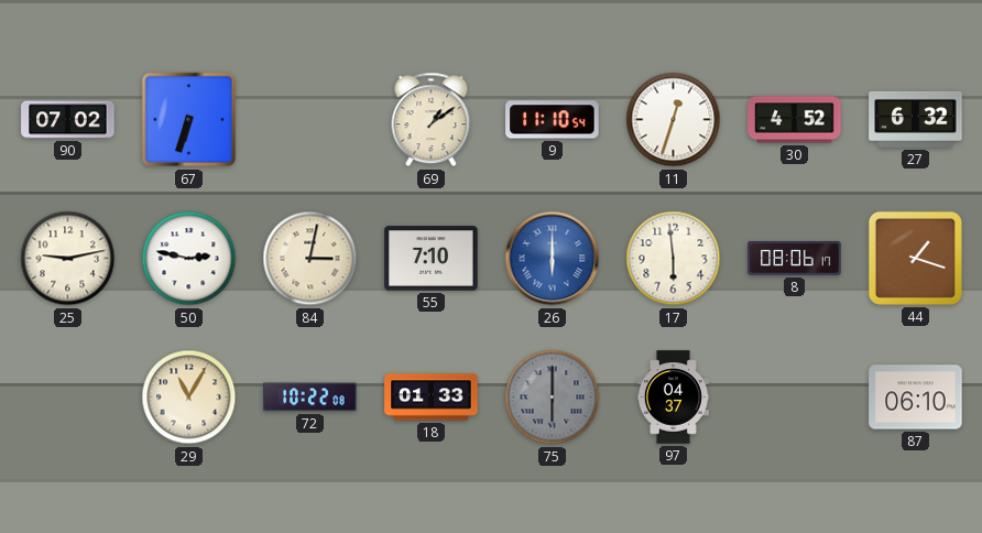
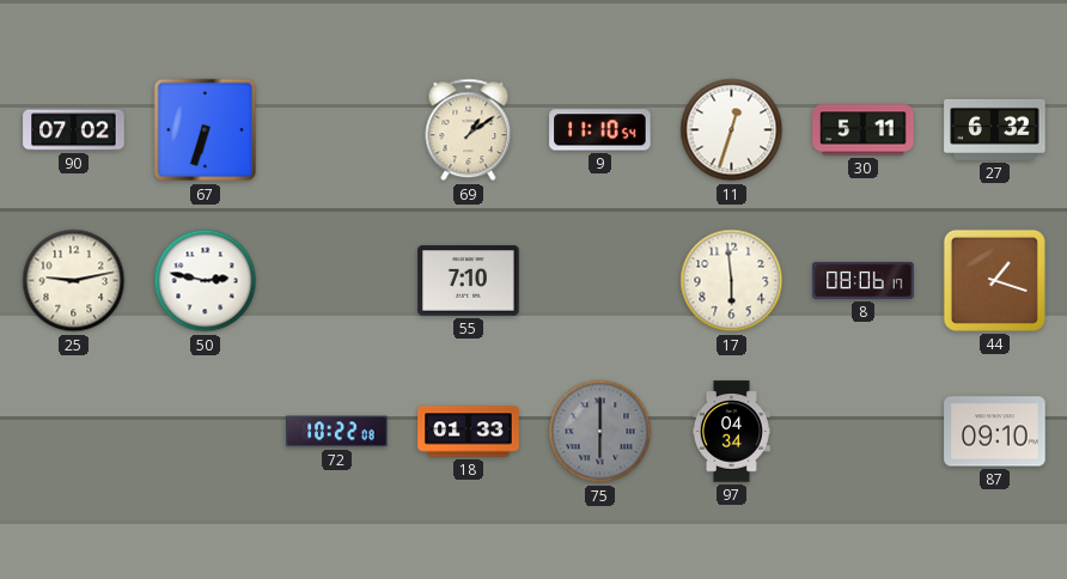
30: 4:52 -> 5:11
84: 3:02 -> none
26: 6:00 -> none
29: 11:05 -> none
97: 04:37 -> 04:34
87: 06:10 -> 09:10
